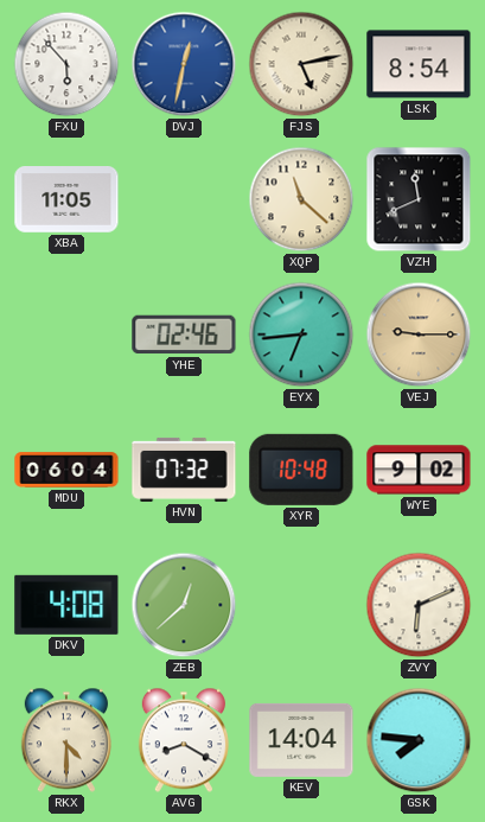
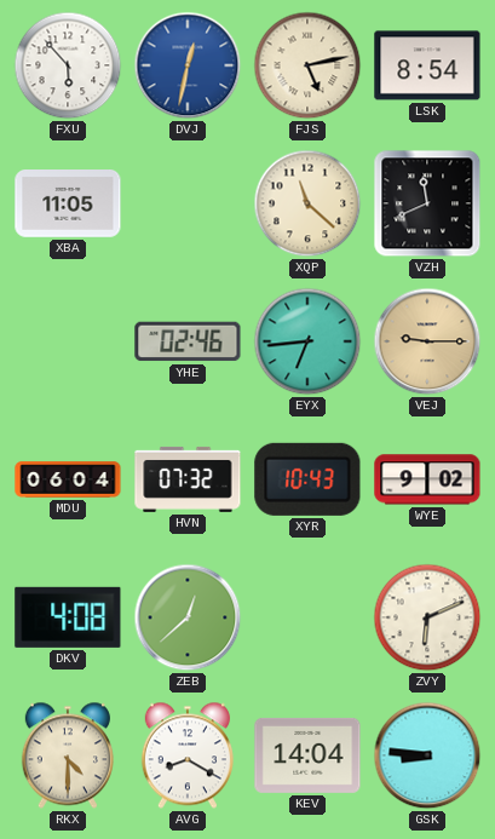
XYR: 10:48 -> 10:43
GSK: 7:46 -> 8:46
